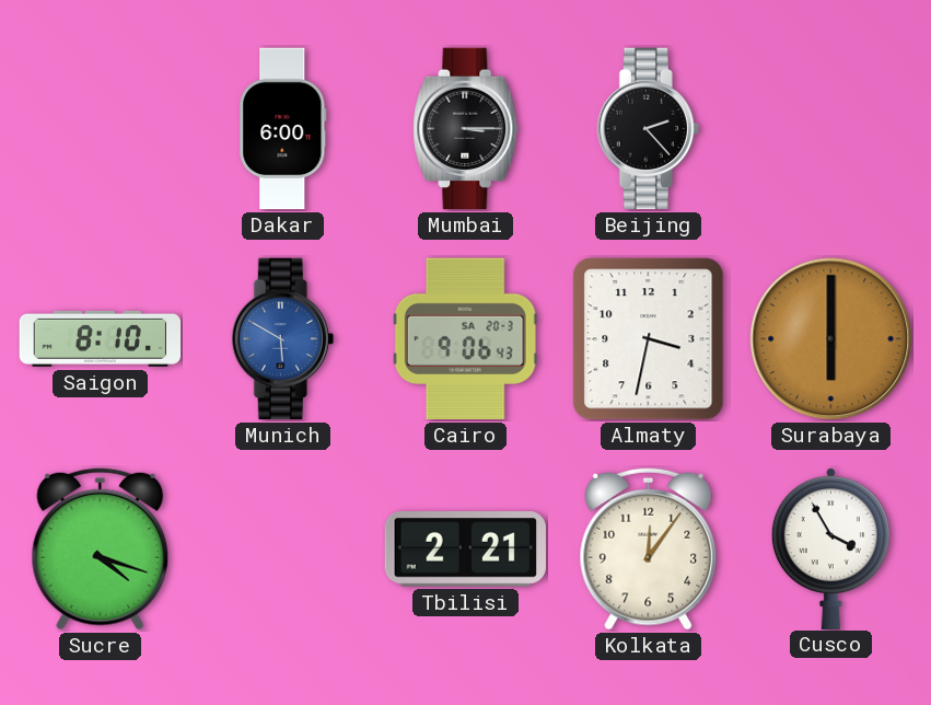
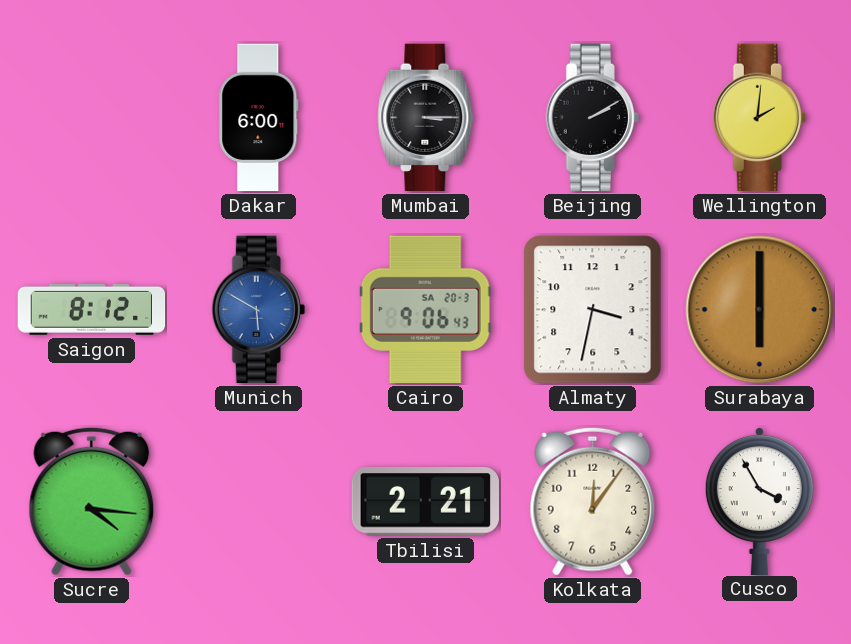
Beijing: 2:23 -> 2:10
Wellington: none -> 2:01
Saigon: 8:10 -> 8:12
Sucre: 4:18 -> 4:16
